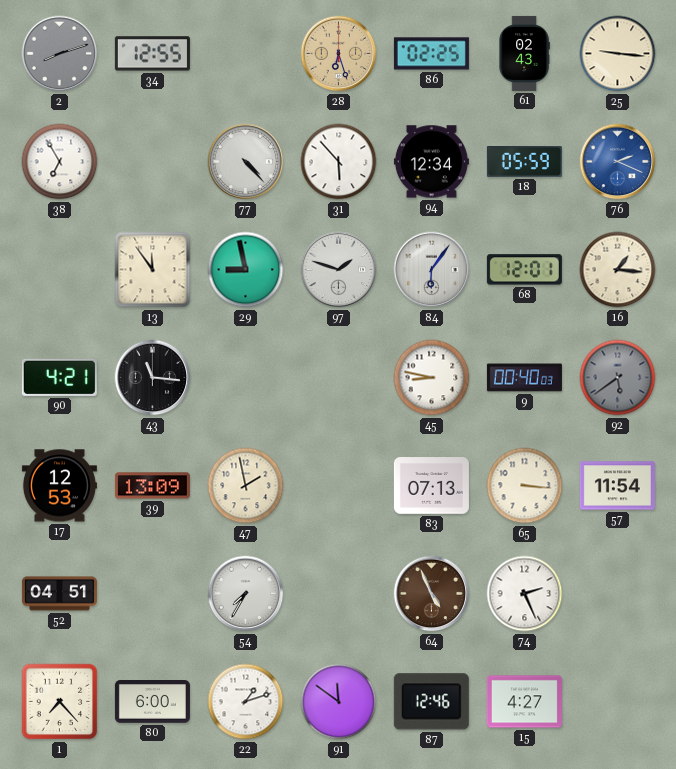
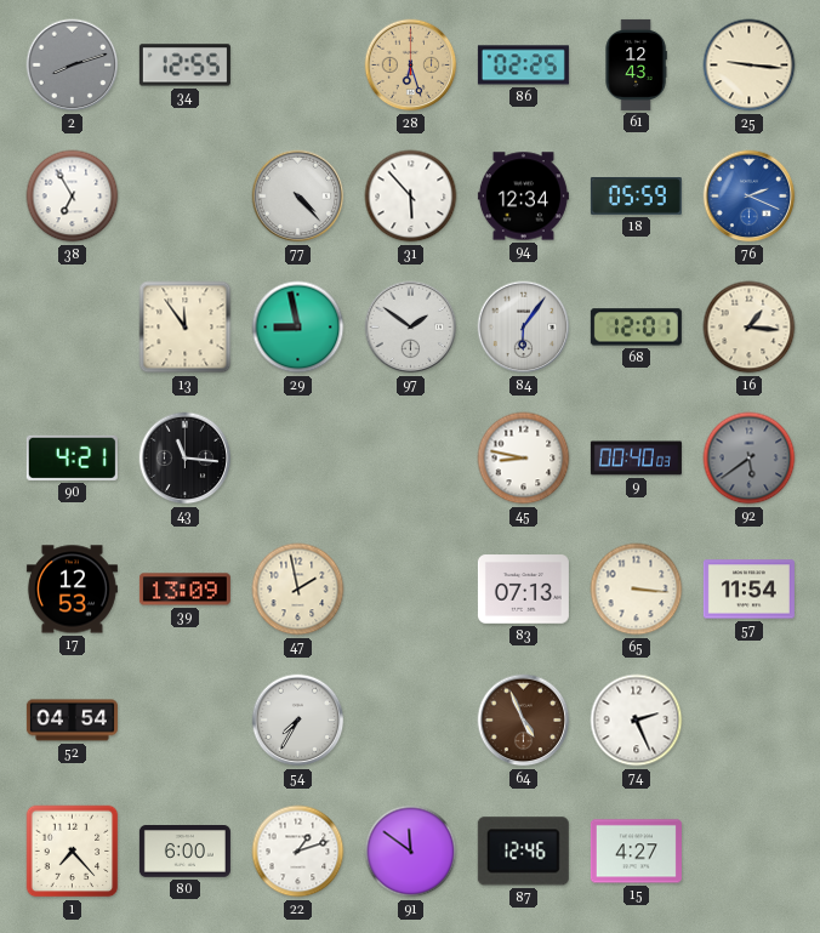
61: 02:43 -> 12:43
97: 1:48 -> 1:51
52: 04:51 -> 04:54
